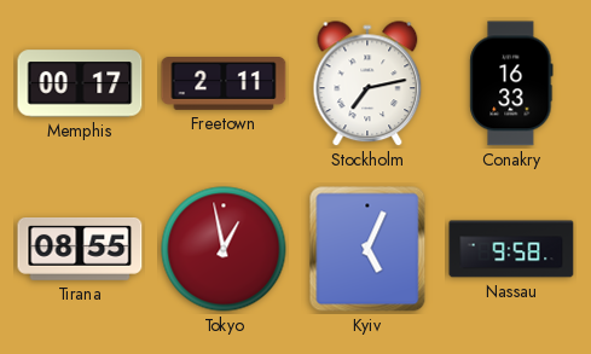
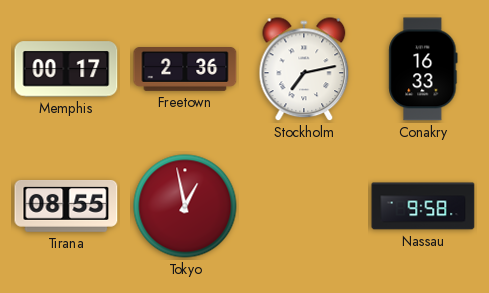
Freetown: 2:11 -> 2:36
Kyiv: 5:04 -> none
